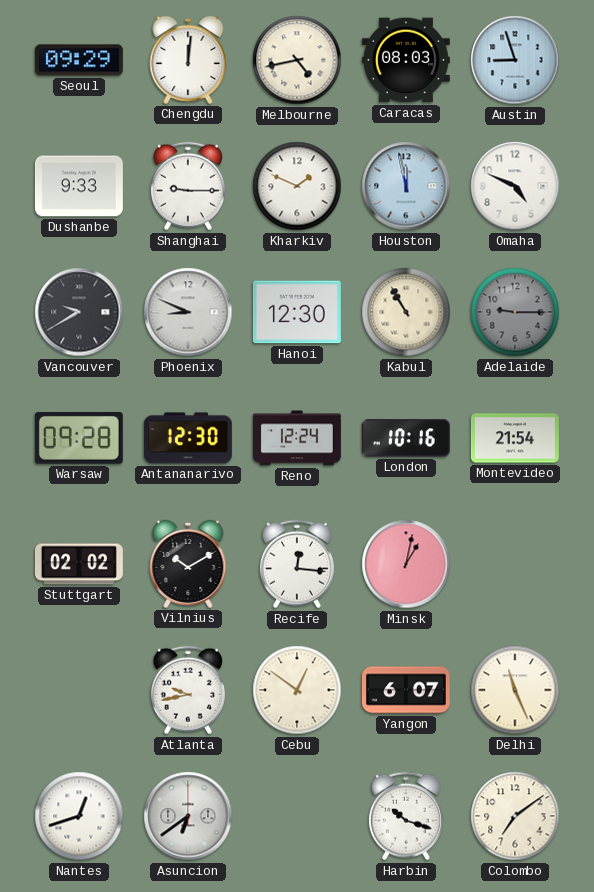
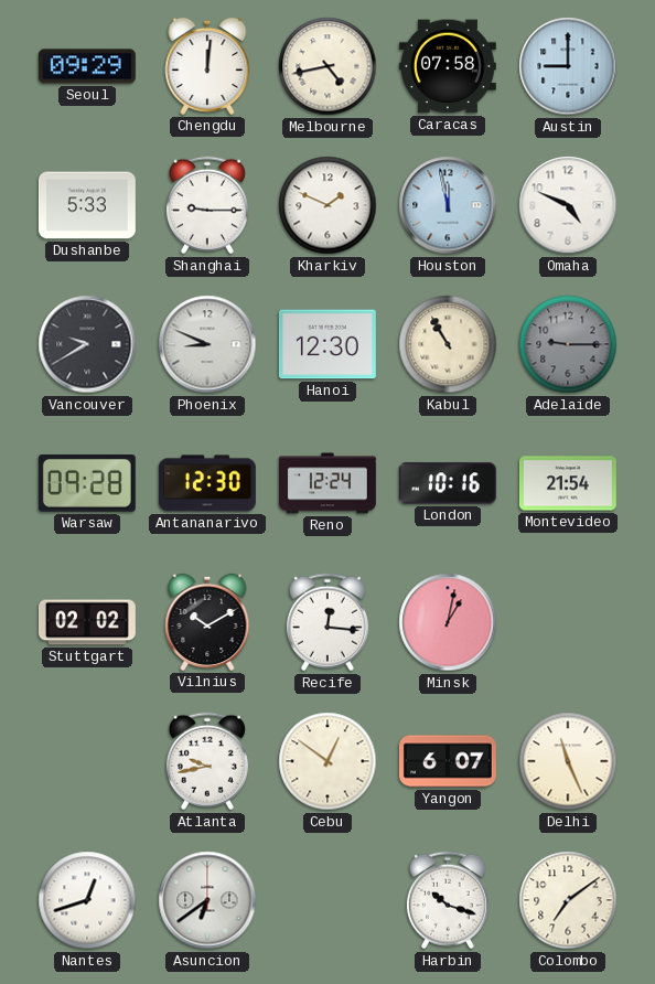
Caracas: 08:03 -> 07:58
Austin: 8:57 -> 9:00
Dushanbe: 9:33 -> 5:33
